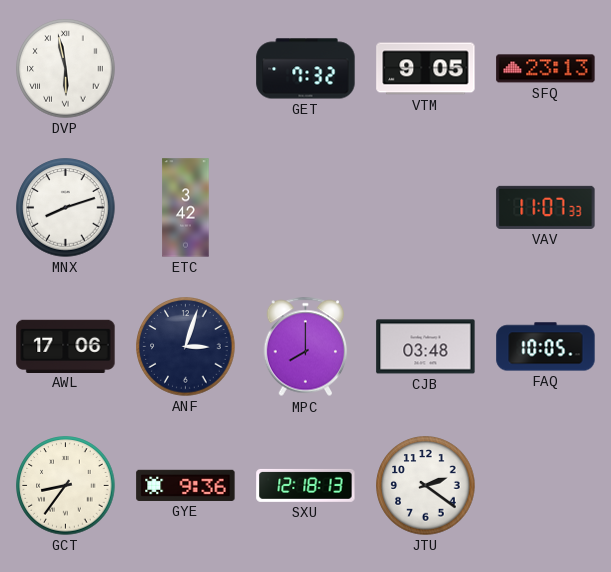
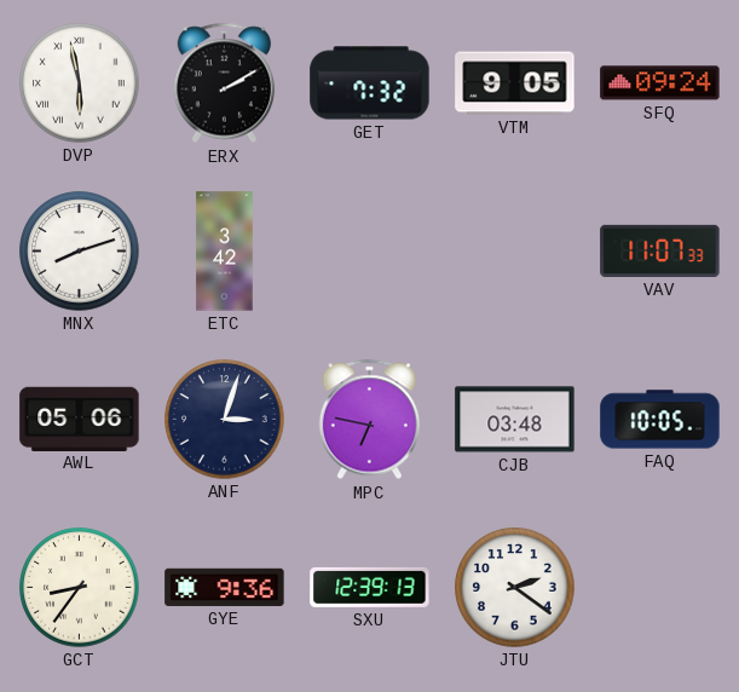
ERX: none -> 2:10
SFQ: 23:13 -> 09:24
AWL: 17:06 -> 05:06
MPC: 8:00 -> 6:47
SXU: 12:18 -> 12:39
